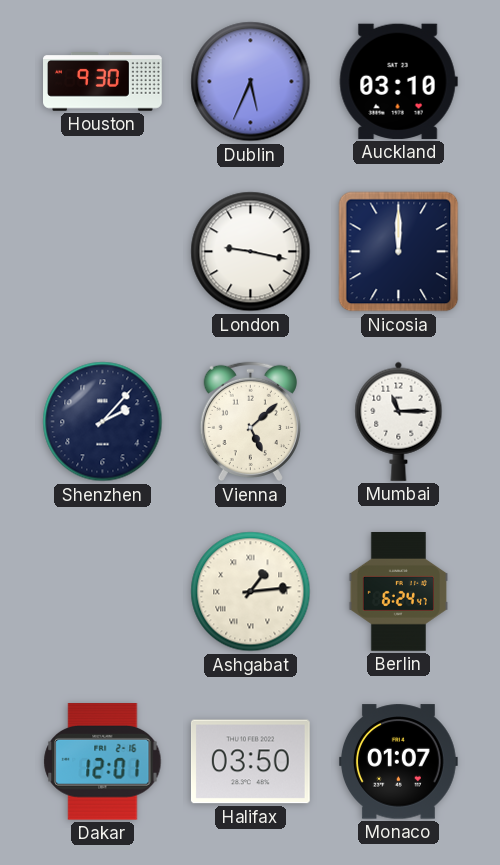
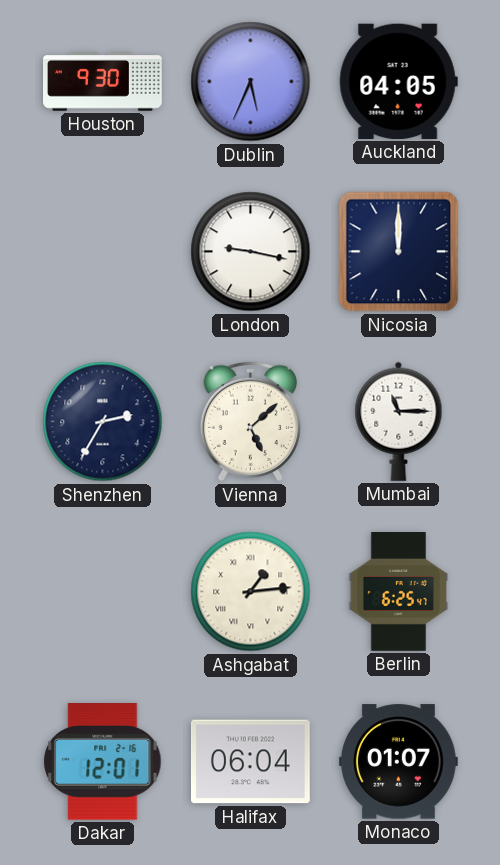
Auckland: 03:10 -> 04:05
Shenzhen: 2:07 -> 2:35
Berlin: 6:24 -> 6:25
Halifax: 03:50 -> 06:04
